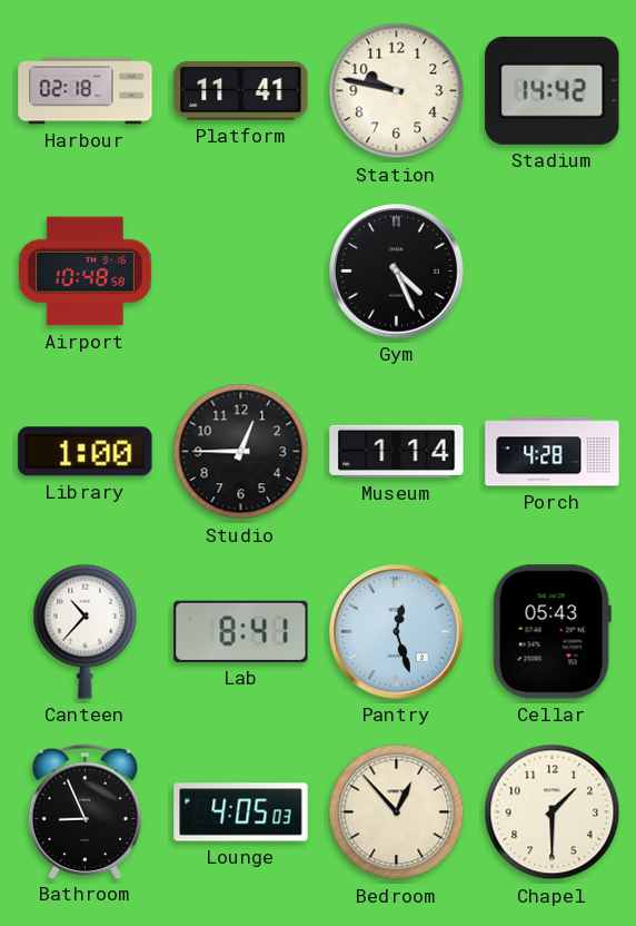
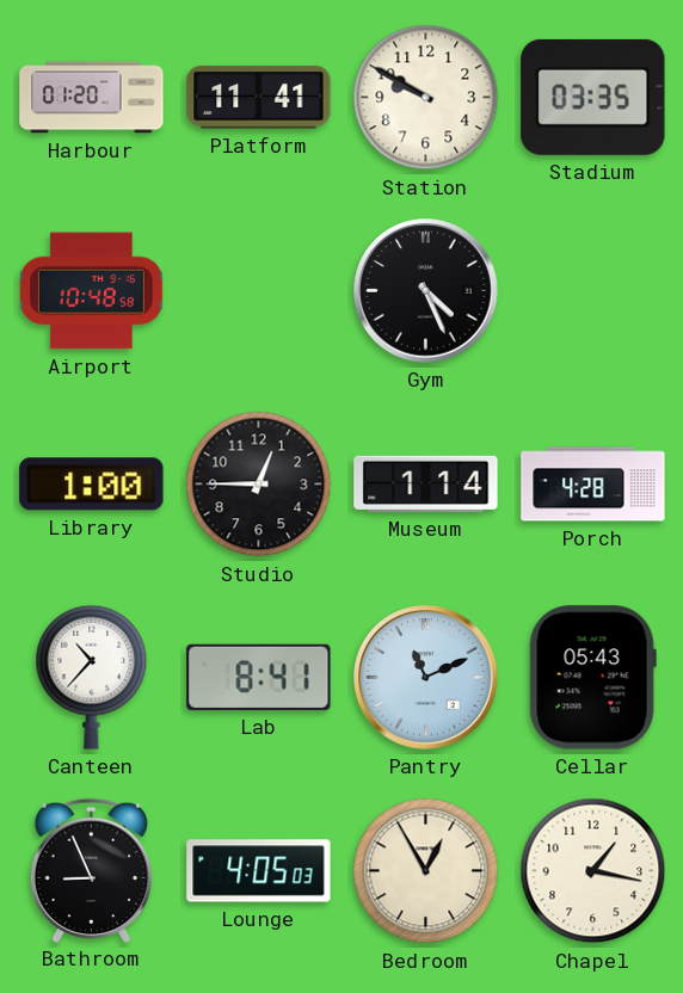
Harbour: 02:18 -> 01:20
Station: 9:47 -> 9:50
Stadium: 14:42 -> 03:35
Pantry: 12:27 -> 11:11
Bedroom: 12:53 -> 12:55
Chapel: 1:30 -> 1:17
